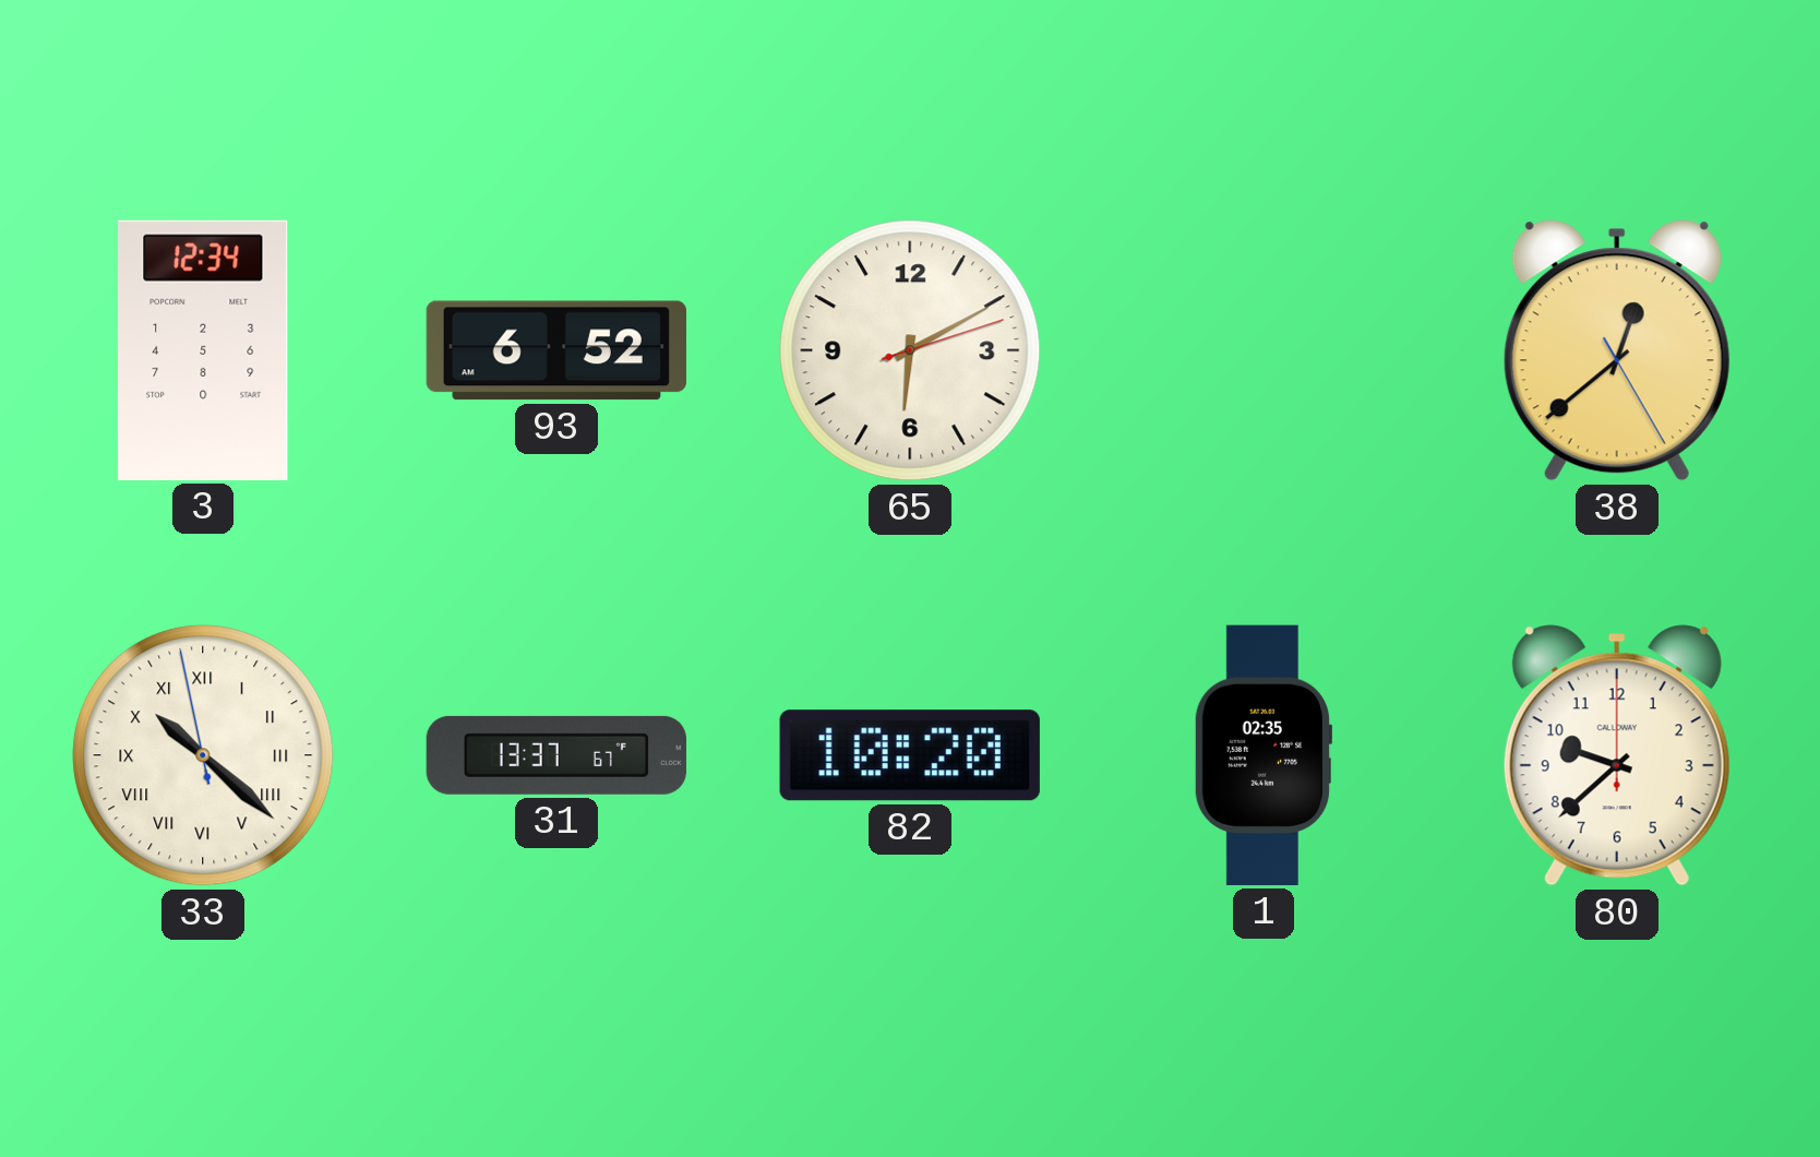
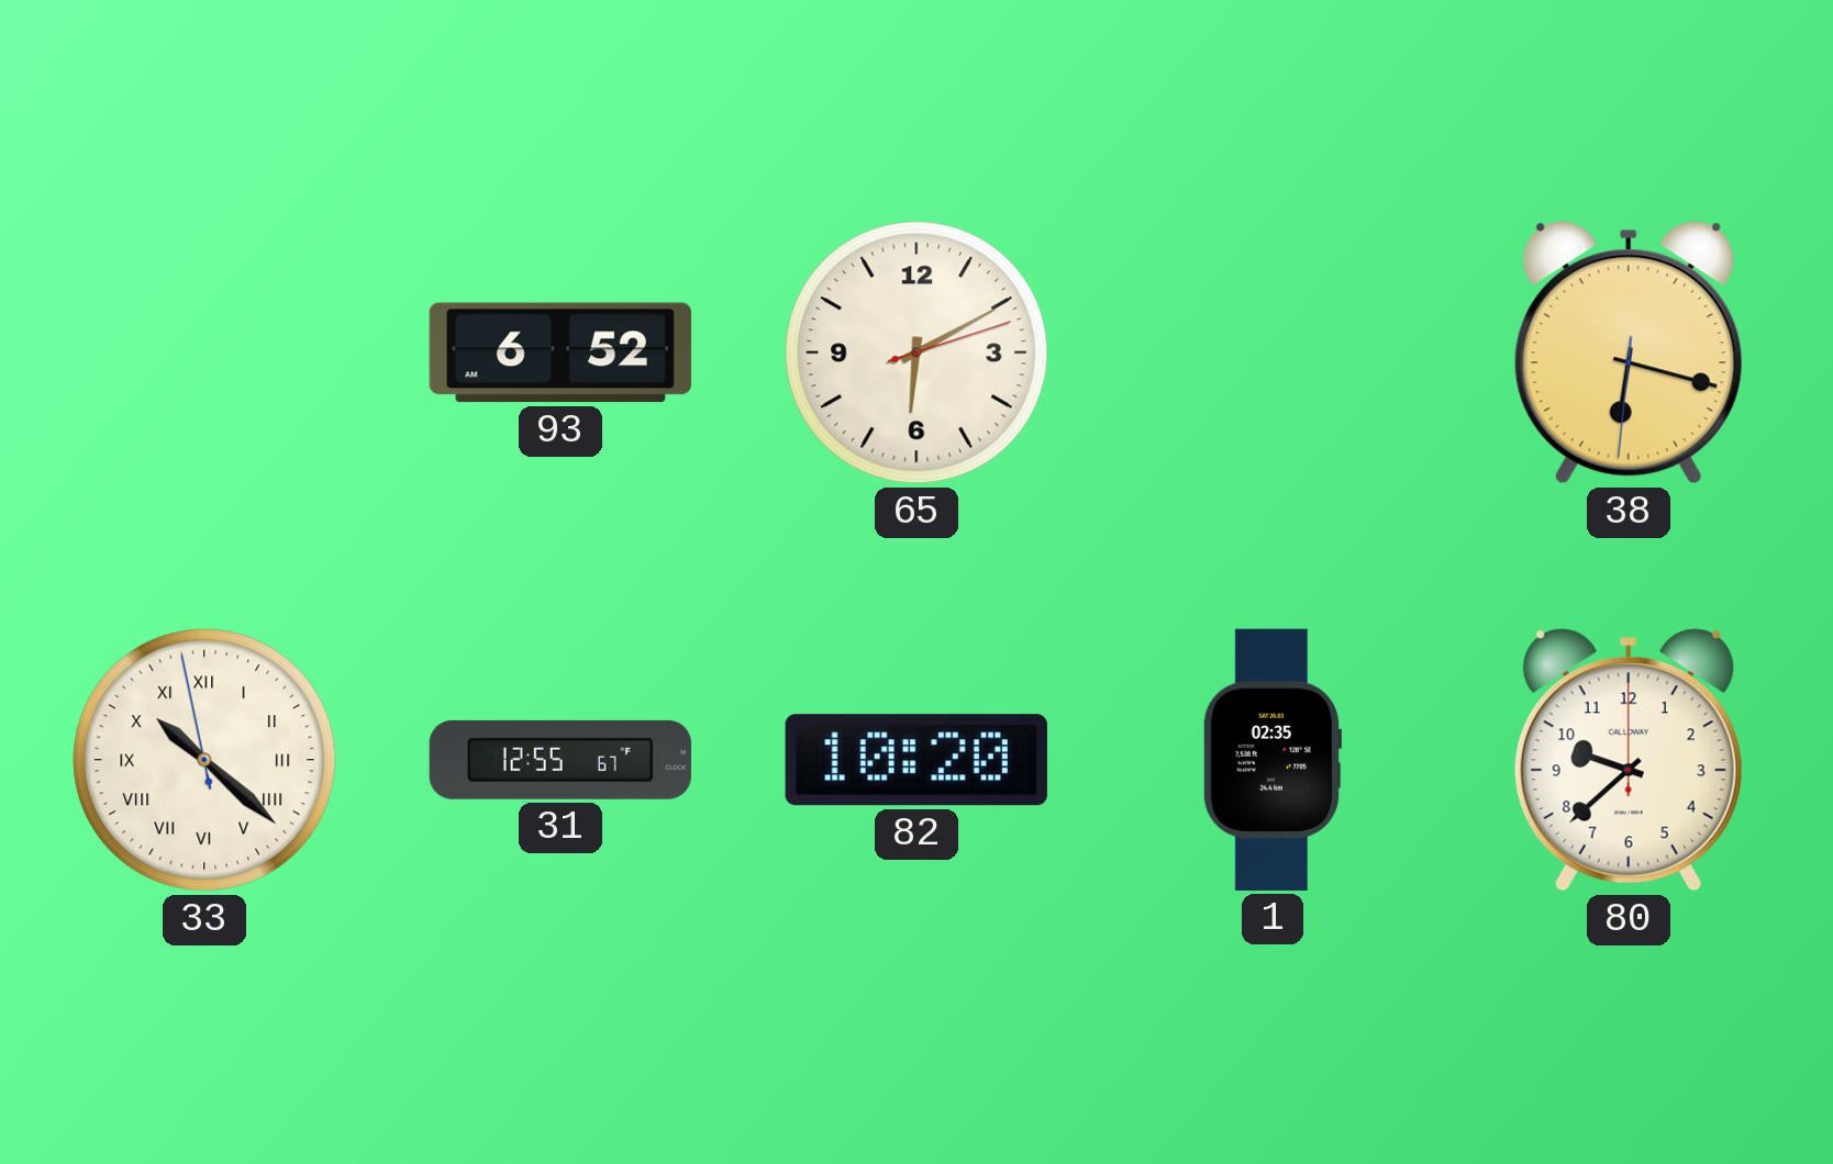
3: 12:34 -> none
38: 12:38 -> 6:17
31: 13:37 -> 12:55
